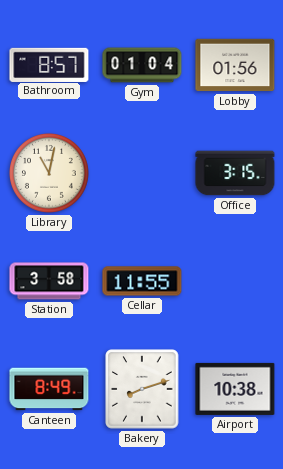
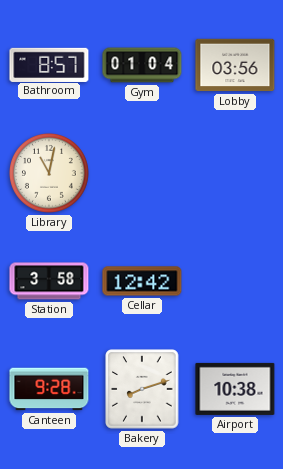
Lobby: 01:56 -> 03:56
Office: 3:15 -> none
Cellar: 11:55 -> 12:42
Canteen: 8:49 -> 9:28
